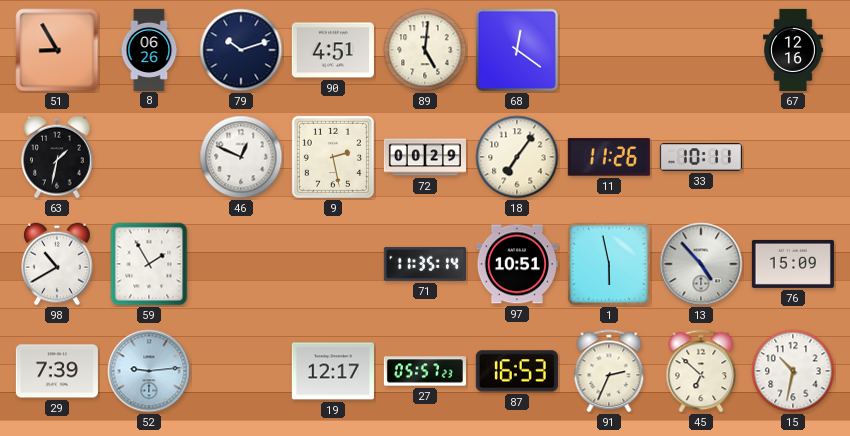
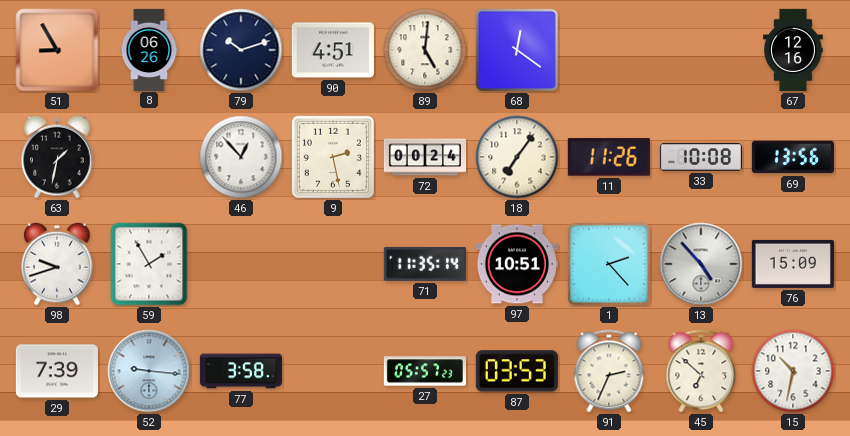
46: 12:49 -> 12:53
72: 00:29 -> 00:24
33: 10:11 -> 10:08
69: none -> 13:56
98: 10:40 -> 9:42
1: 5:58 -> 2:23
52: 9:14 -> 9:16
77: none -> 3:58
19: 12:17 -> none
87: 16:53 -> 03:53
